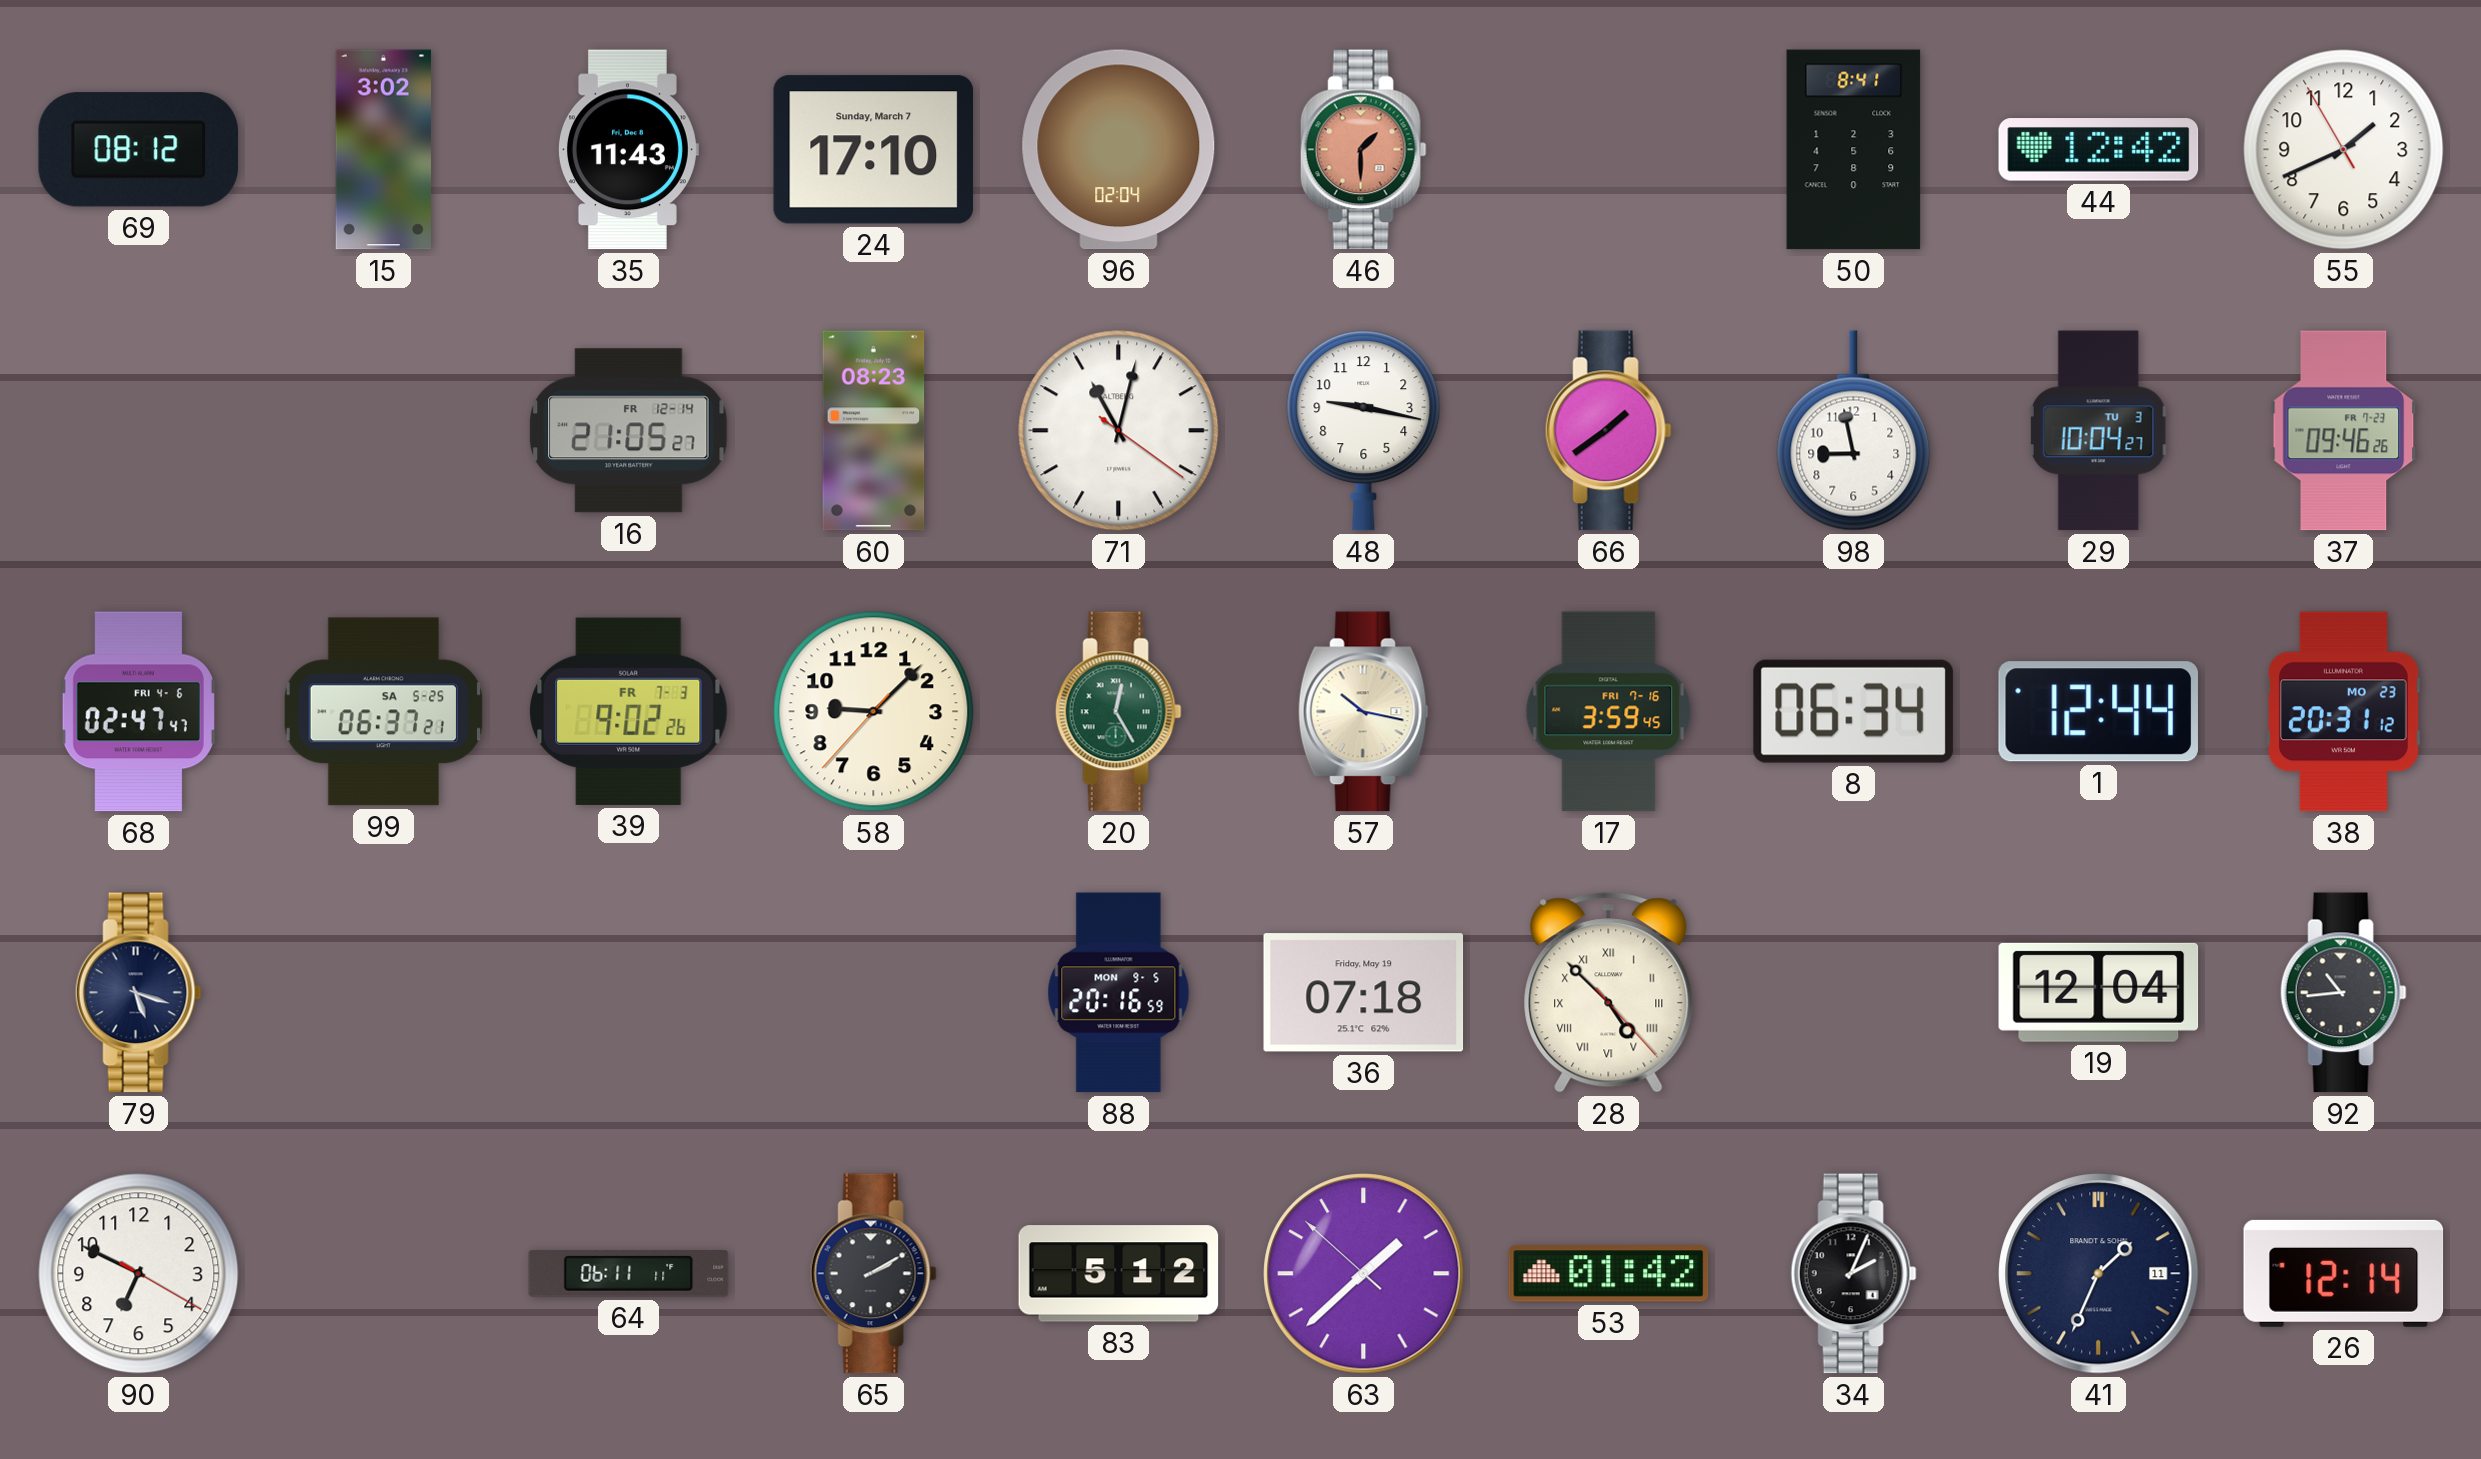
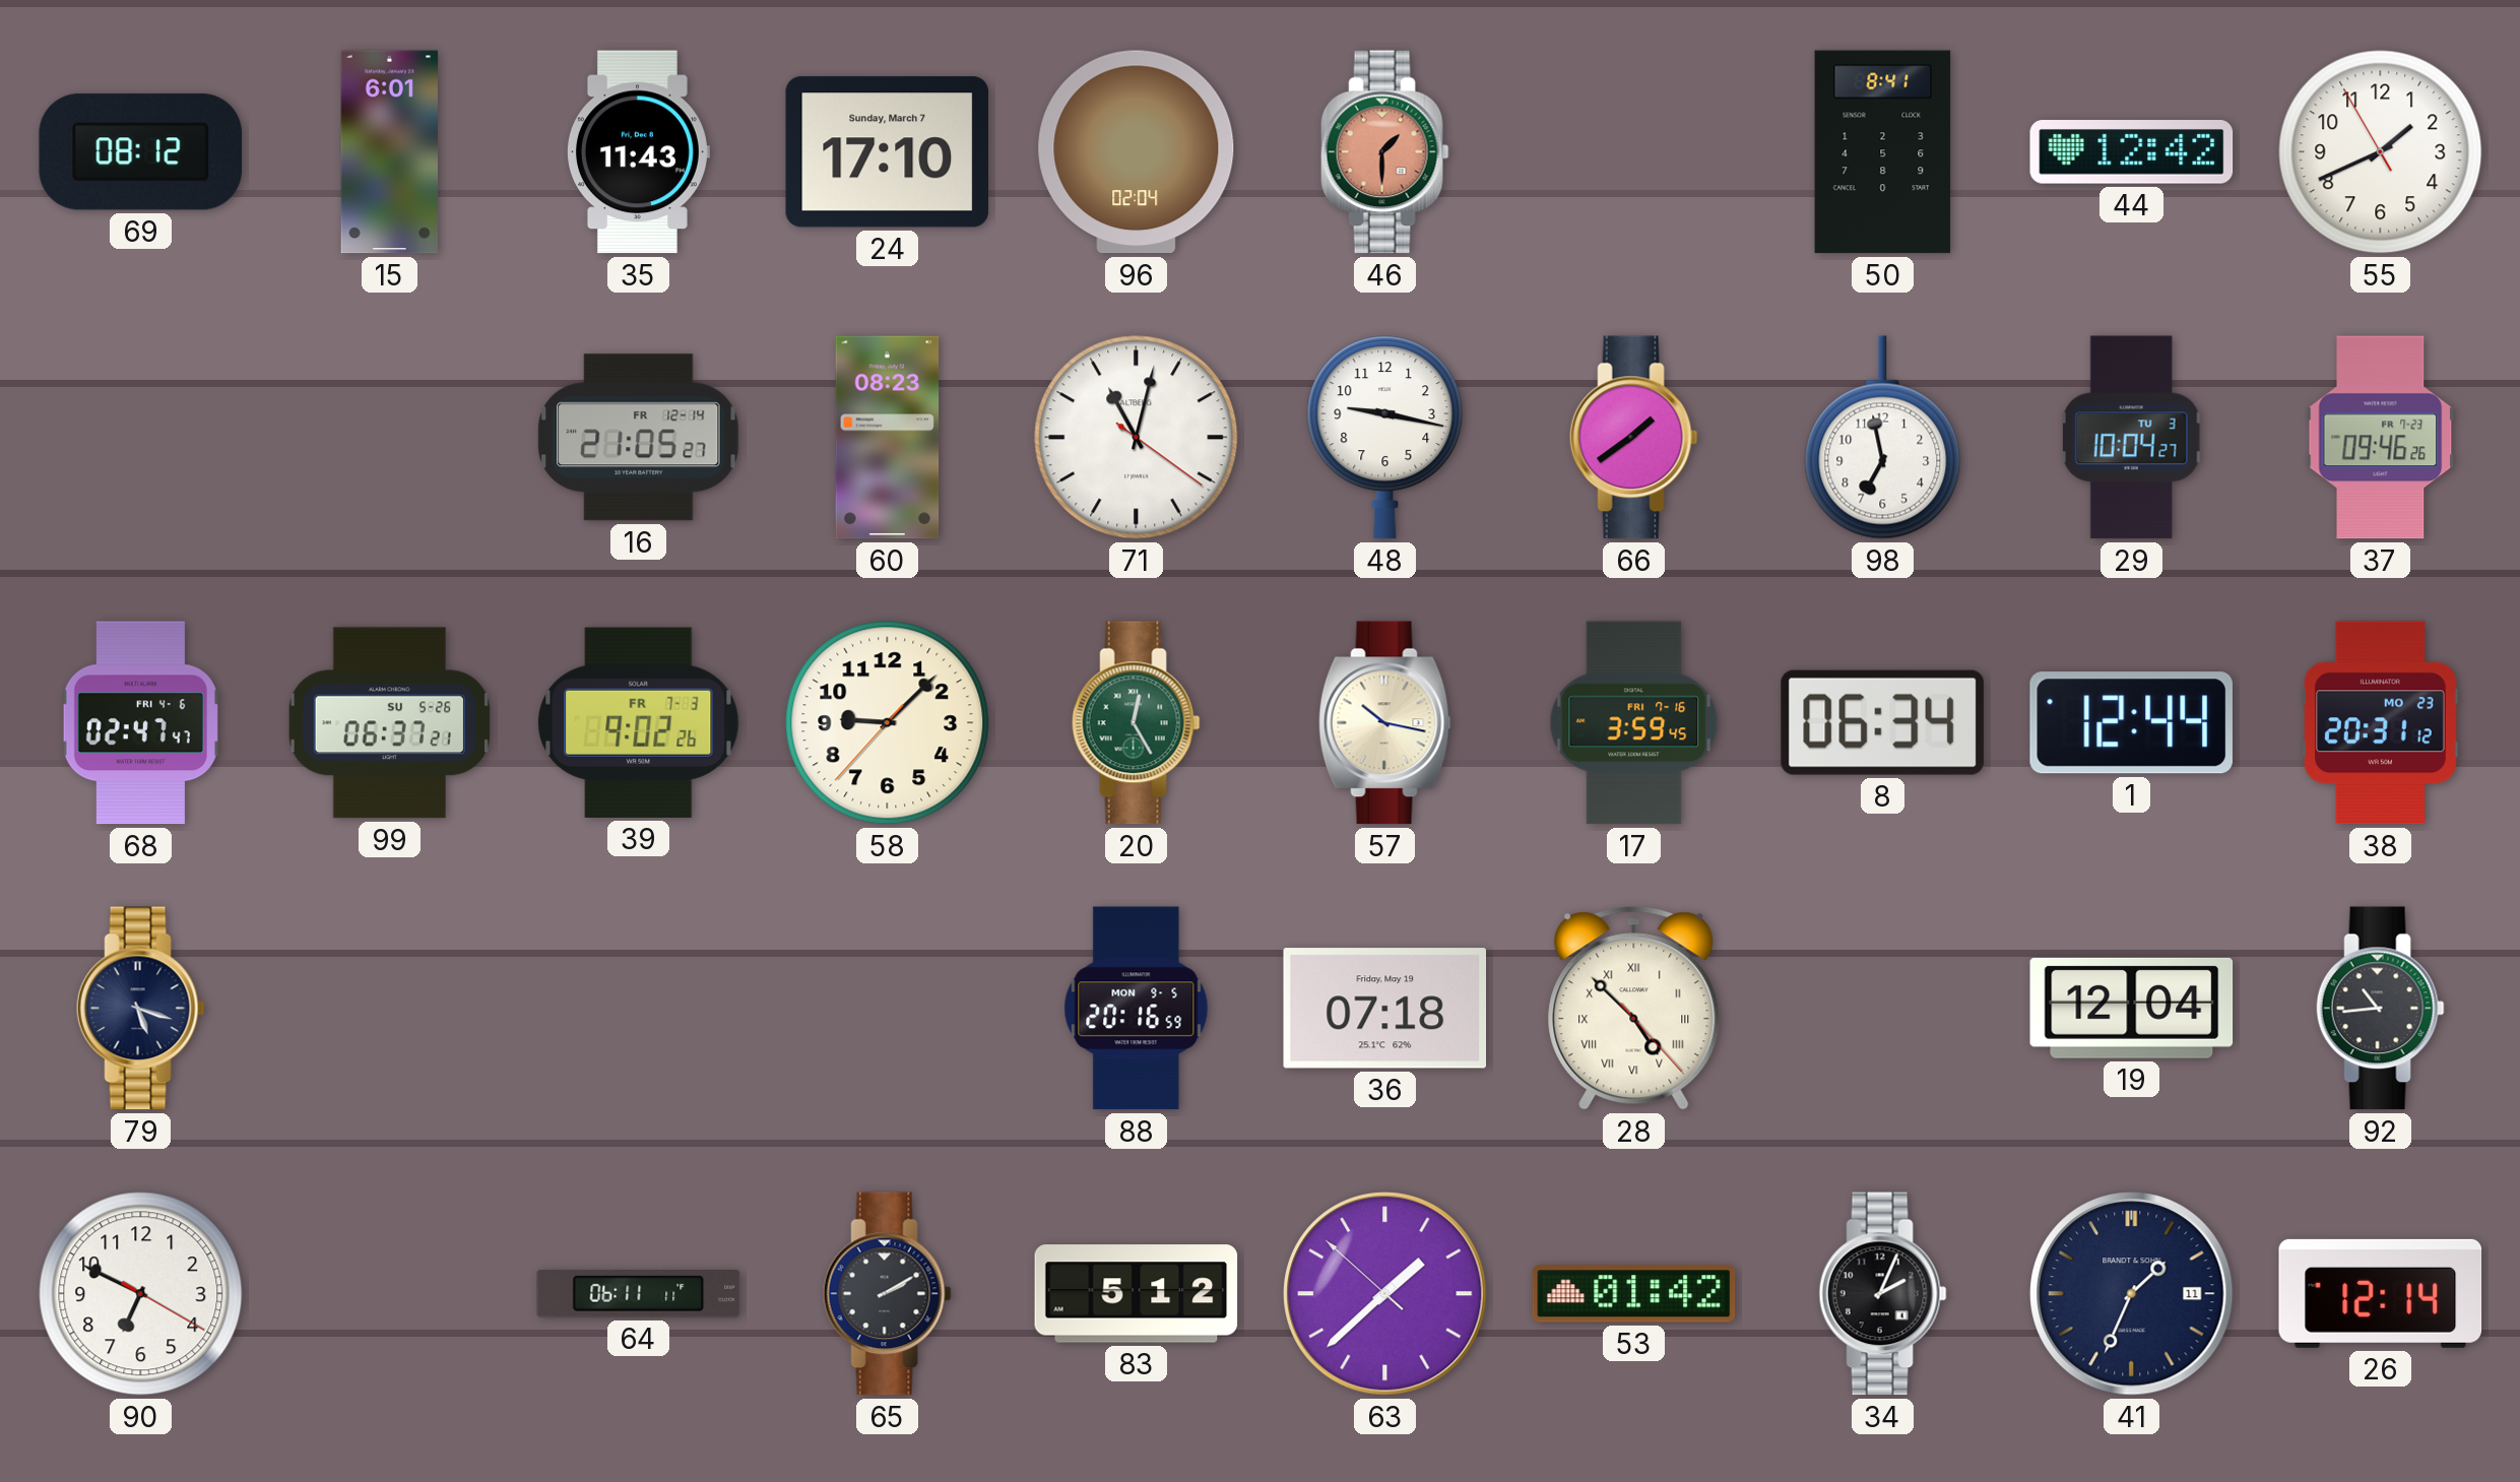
15: 3:02 -> 6:01
98: 8:58 -> 6:58
99 date: SA 5-25 -> SU 5-26
